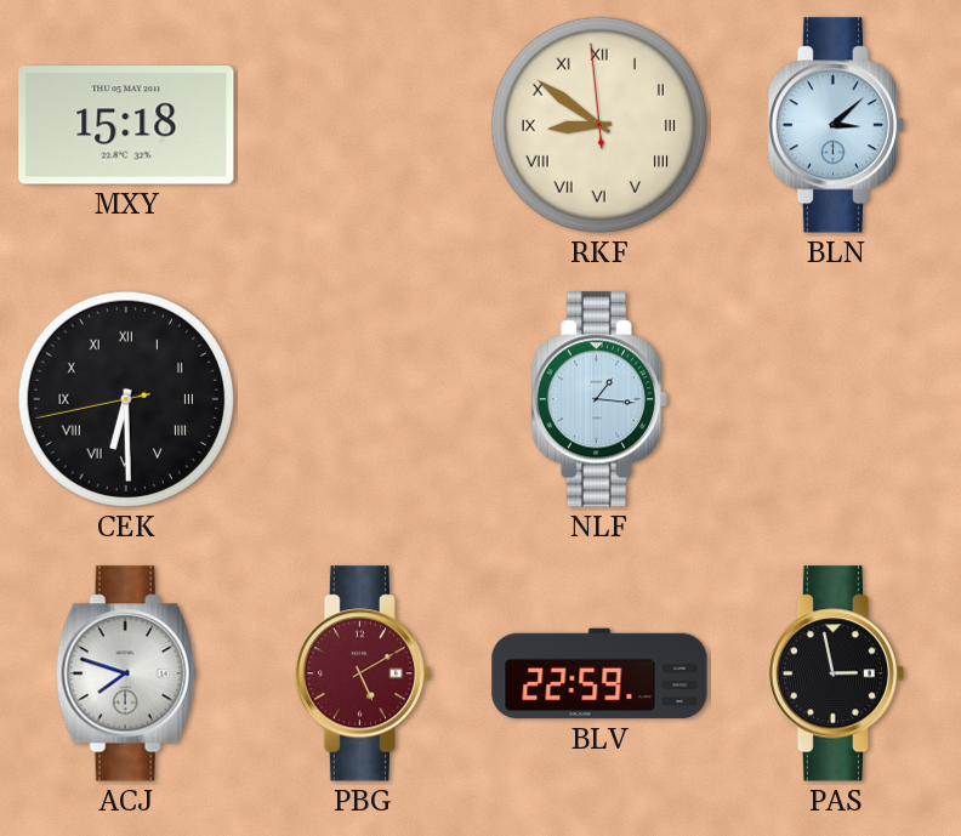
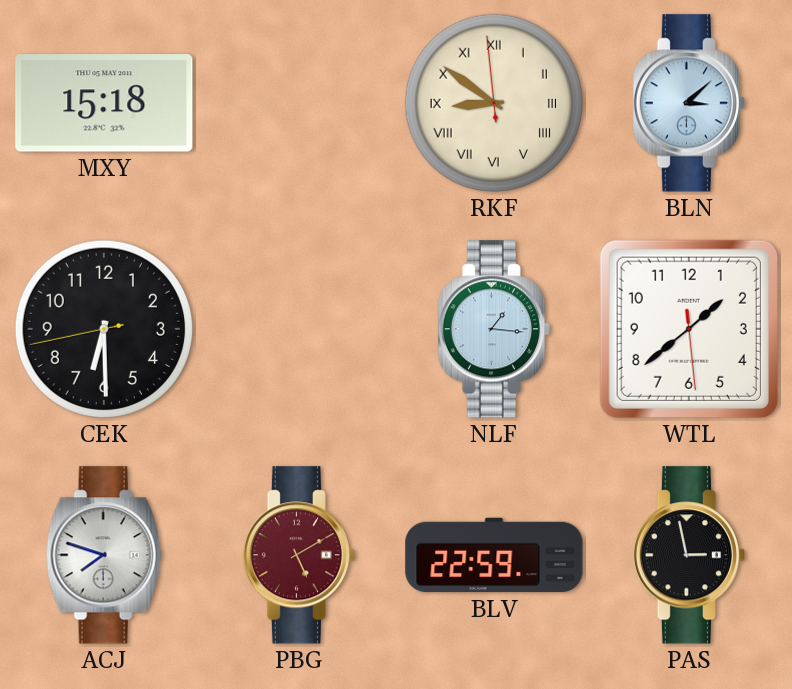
CEK numerals: Roman -> Arabic
WTL: none -> 1:38
